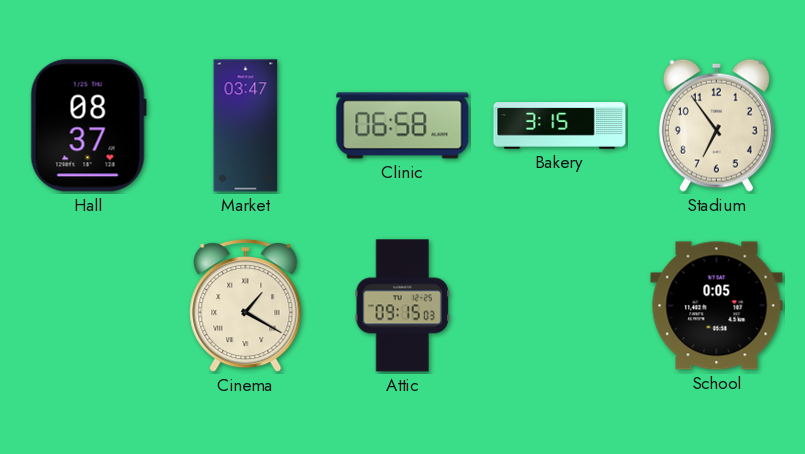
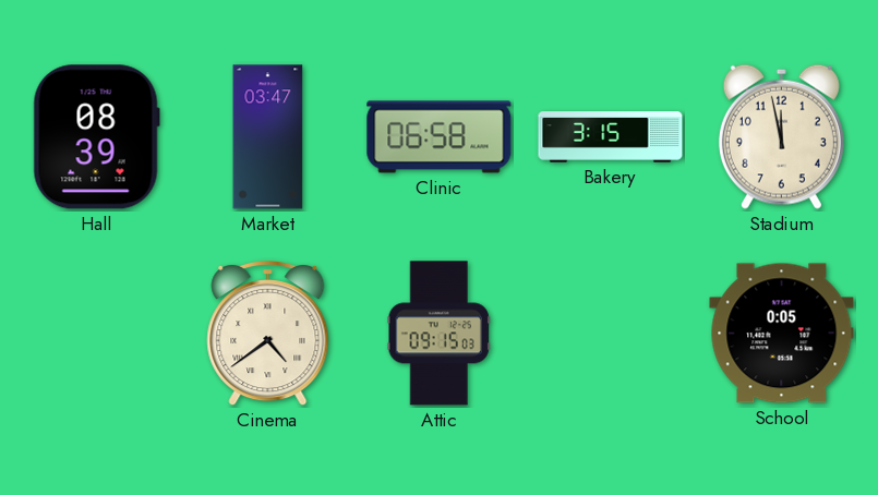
Hall: 08:37 -> 08:39
Stadium: 6:54 -> 11:58
Cinema: 1:20 -> 4:39
